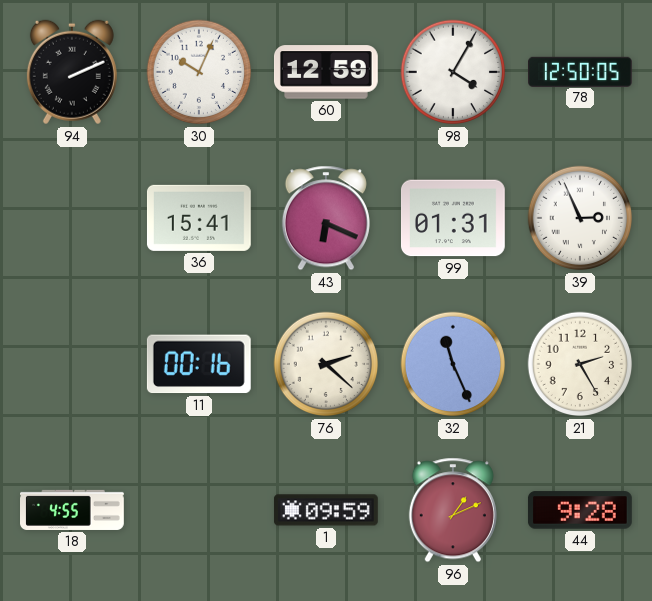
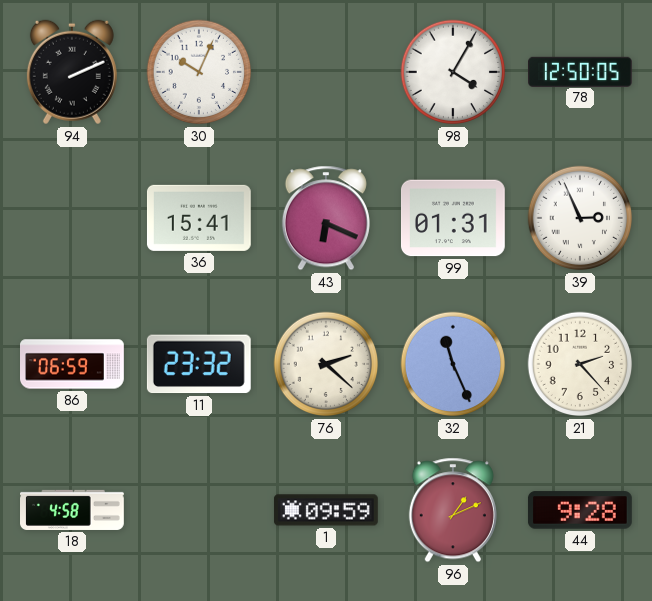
60: 12:59 -> none
86: none -> 06:59
11: 00:16 -> 23:32
21: 2:25 -> 2:23
18: 4:55 -> 4:58
